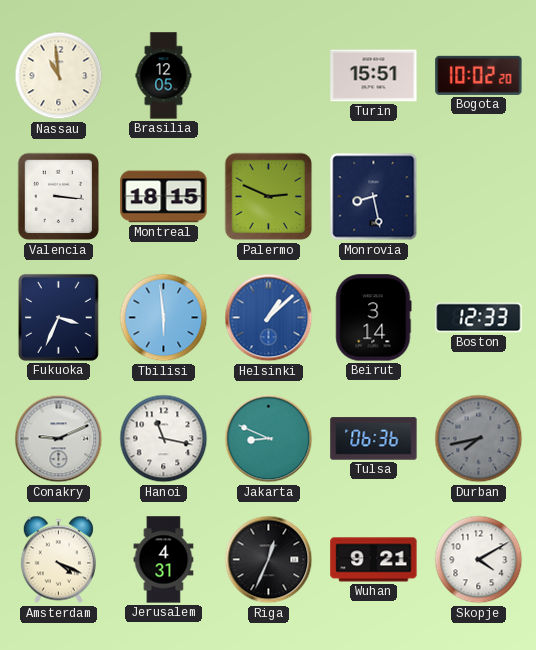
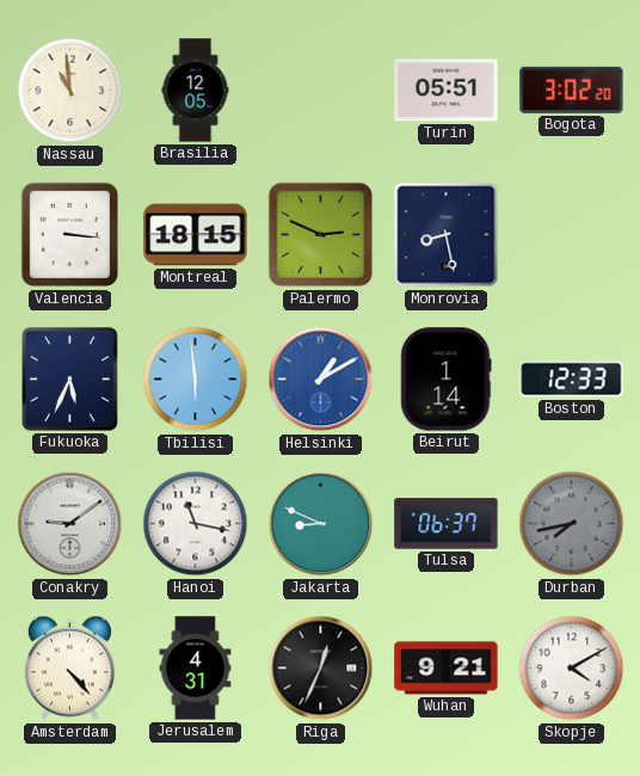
Turin: 15:51 -> 05:51
Bogota: 10:02 -> 3:02
Fukuoka: 3:34 -> 5:34
Helsinki: 1:08 -> 1:10
Beirut: 3:14 -> 1:14
Conakry: 9:11 -> 9:09
Tulsa: 06:36 -> 06:37
Amsterdam: 4:19 -> 4:23
